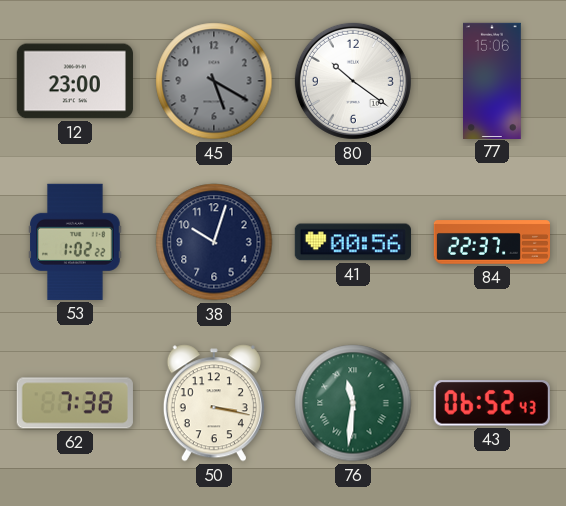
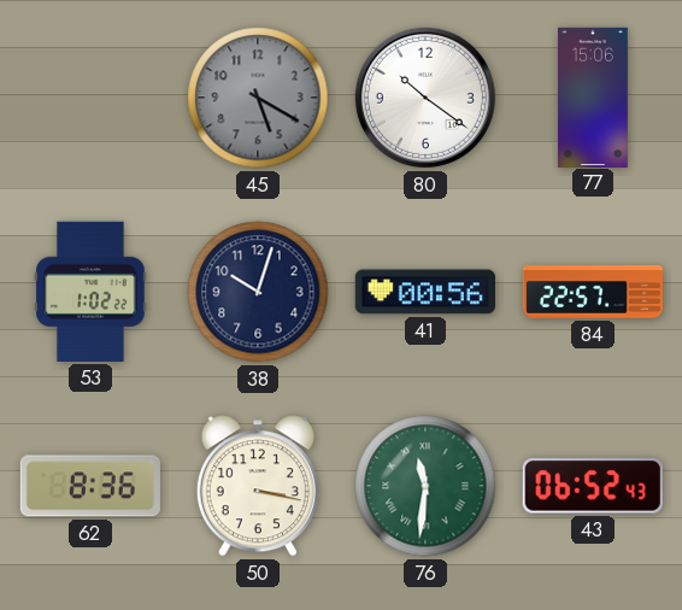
12: 23:00 -> none
84: 22:37 -> 22:57
62: 7:38 -> 8:36
